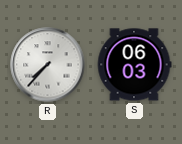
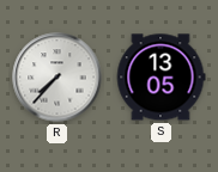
S: 06:03 -> 13:05
